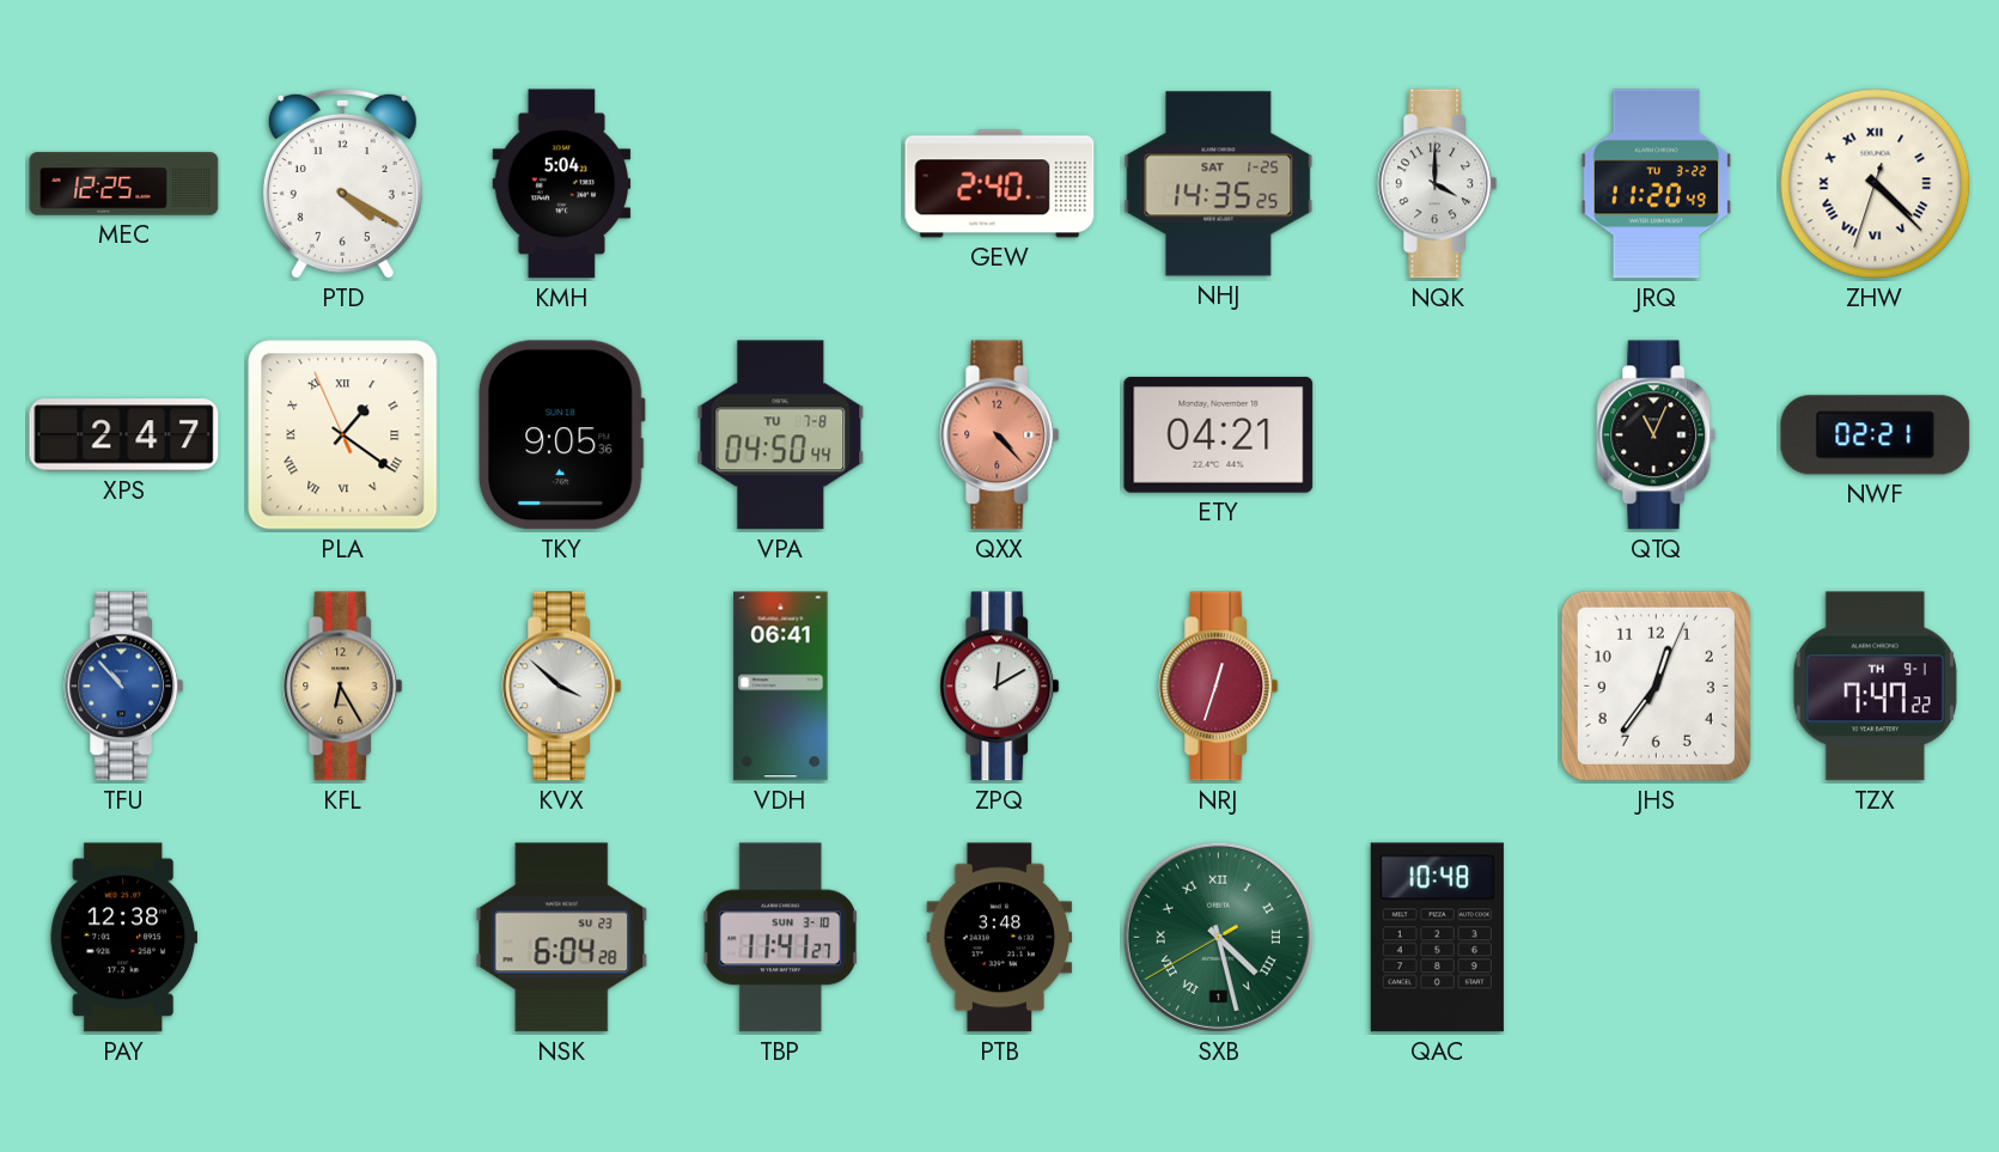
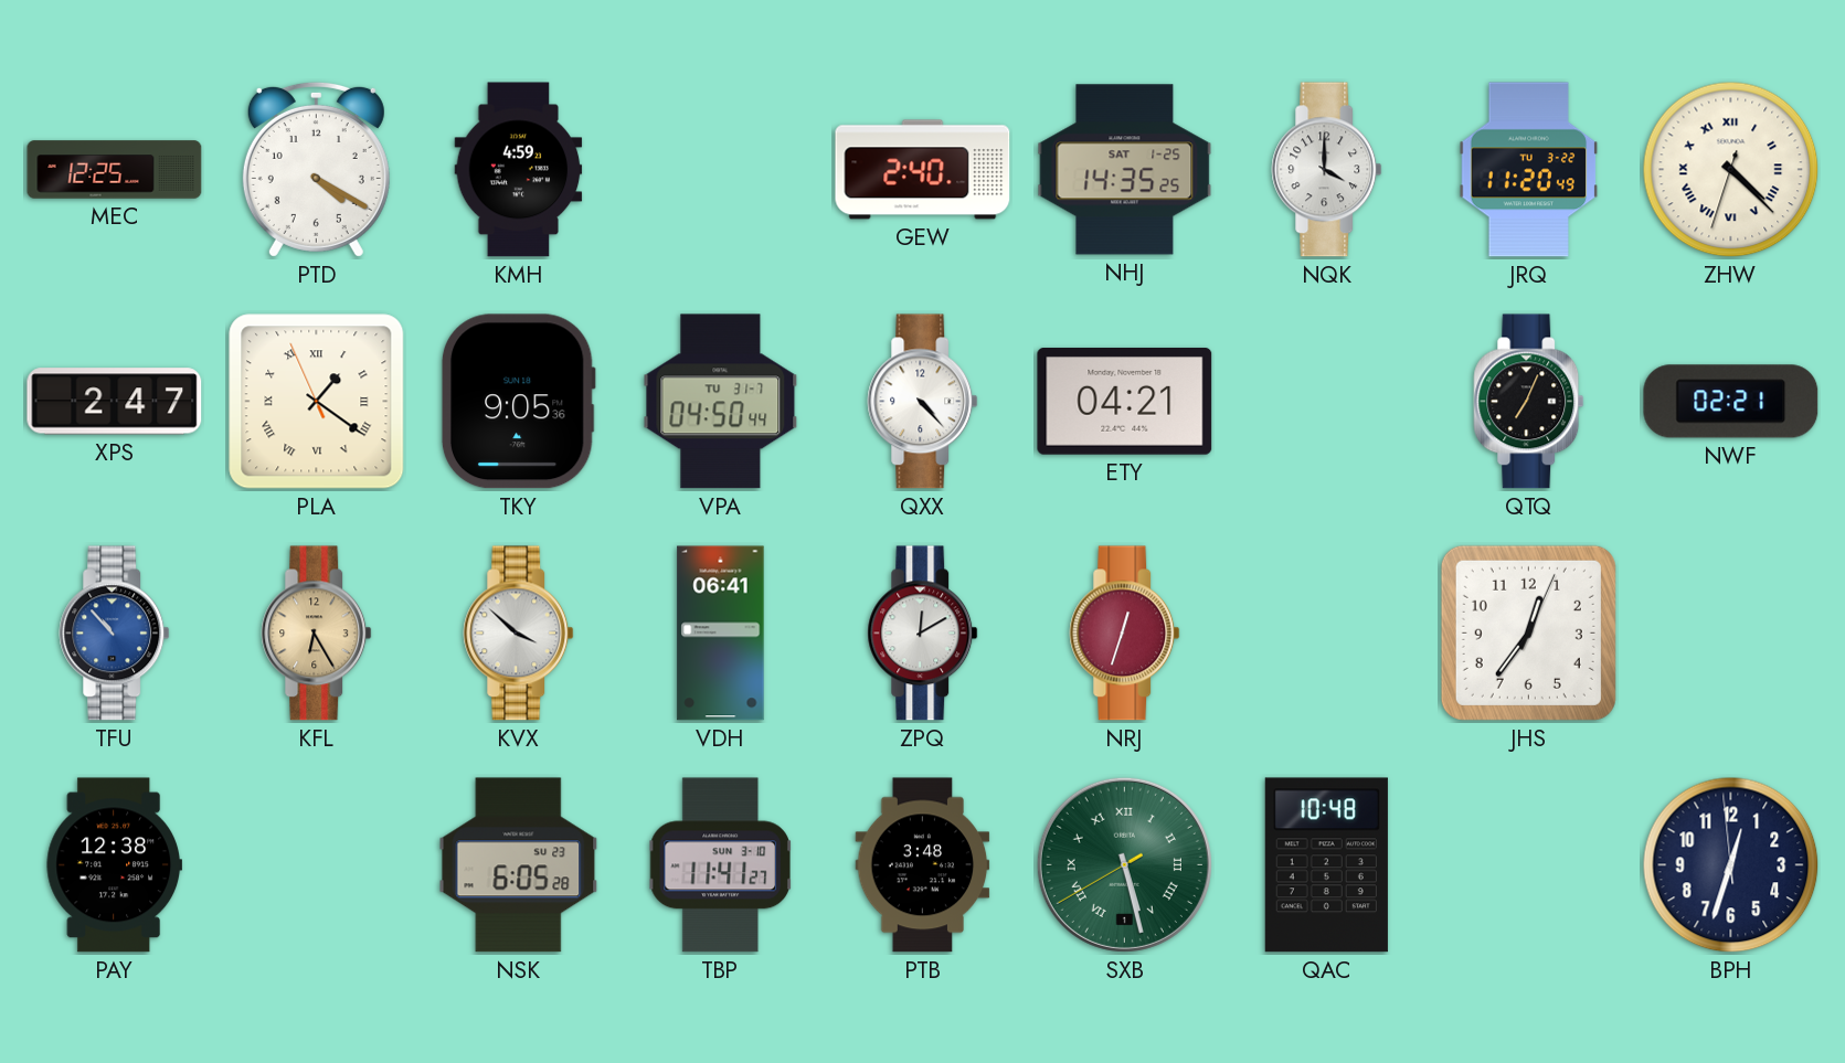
KMH: 5:04 -> 4:59
VPA date: TU 7-8 -> TU 31-7
QXX dial: salmon -> white
QTQ: 11:04 -> 7:04
TZX: 7:47 -> none
NSK: 6:04 -> 6:05
SXB: 4:27 -> 5:27
BPH: none -> 12:32
